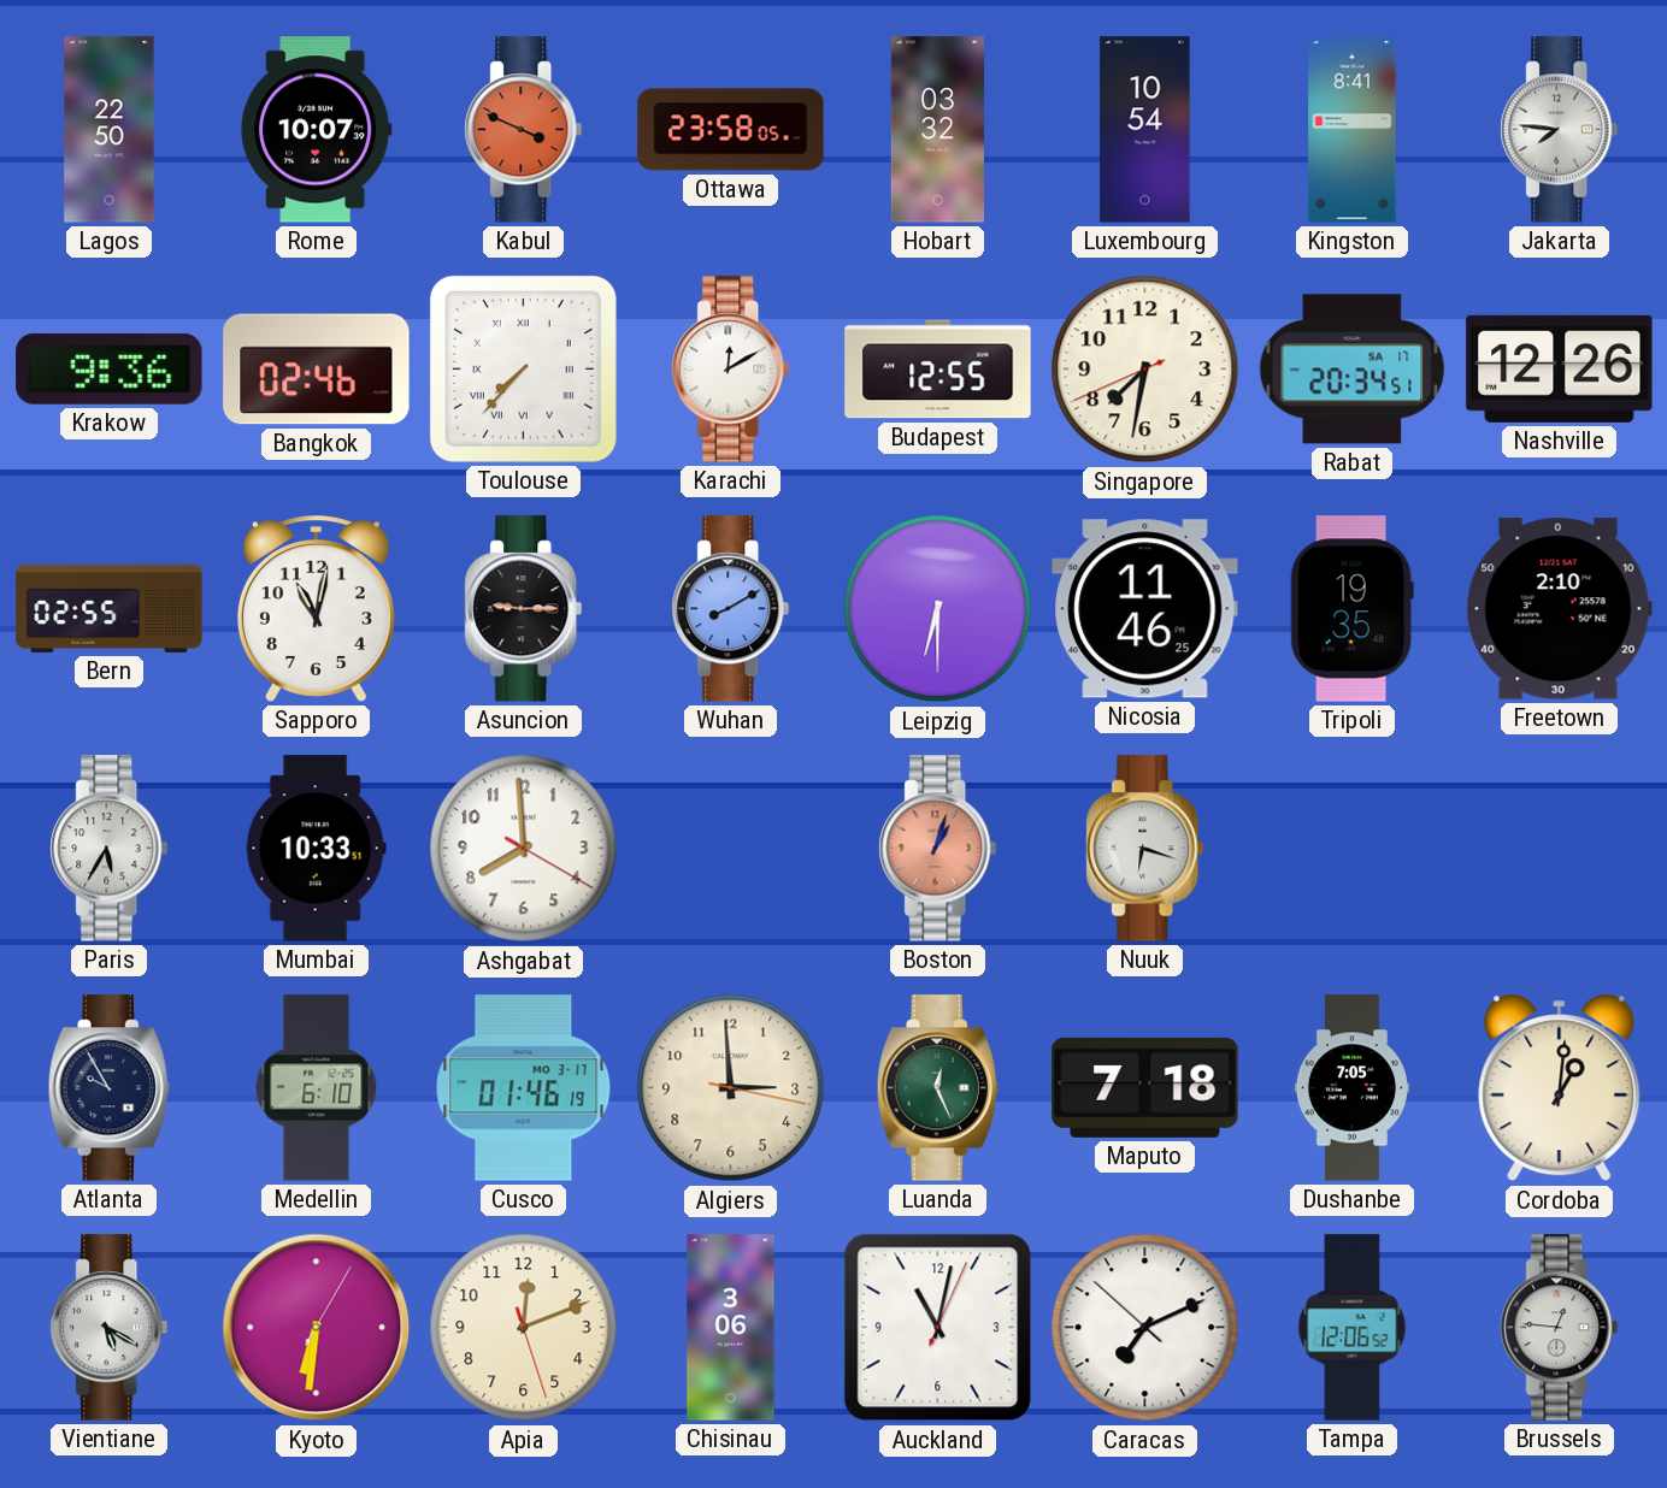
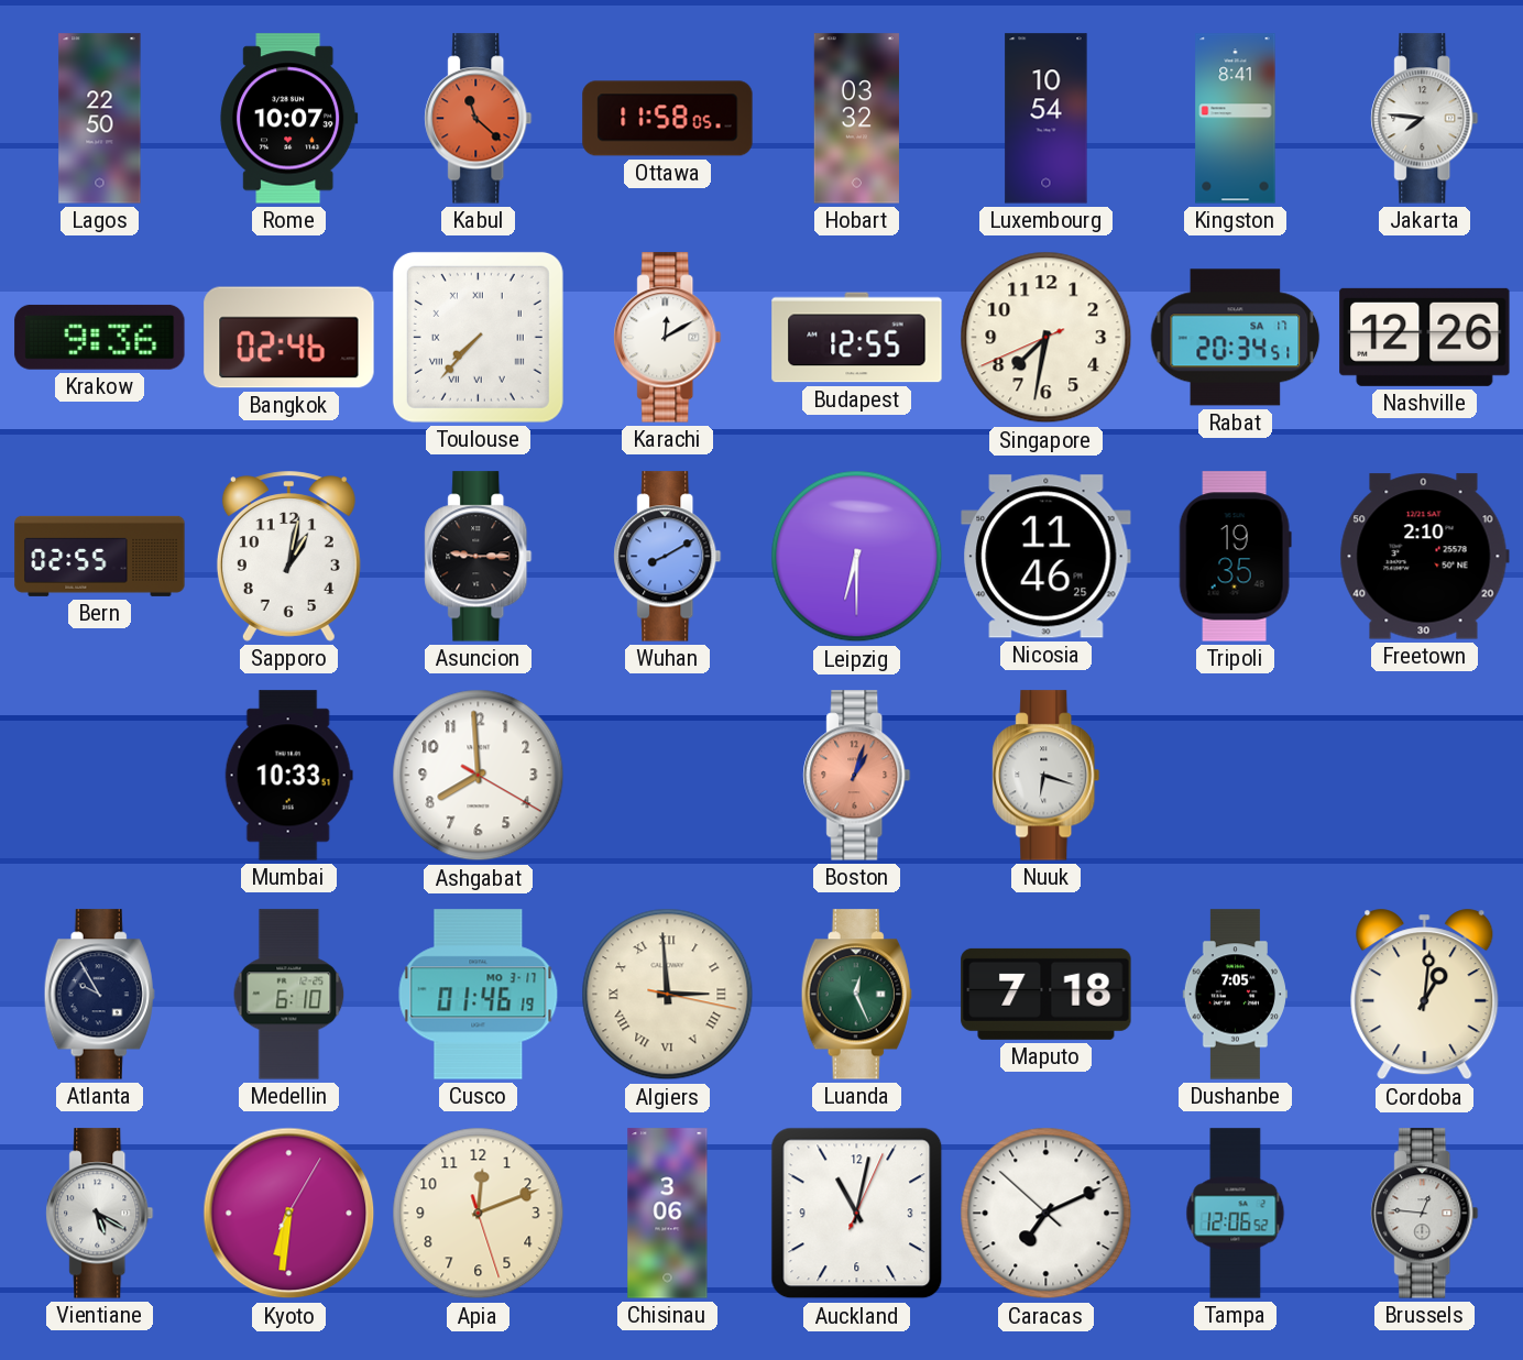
Kabul: 3:49 -> 11:22
Ottawa: 23:58 -> 11:58
Sapporo: 11:02 -> 1:02
Paris: 5:35 -> none
Algiers numerals: Arabic -> Roman
